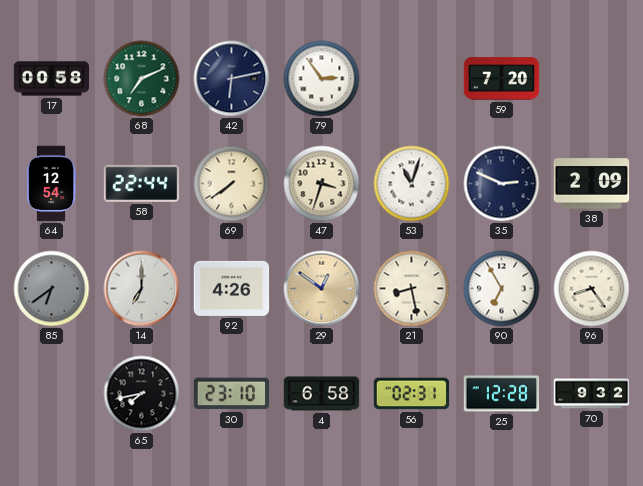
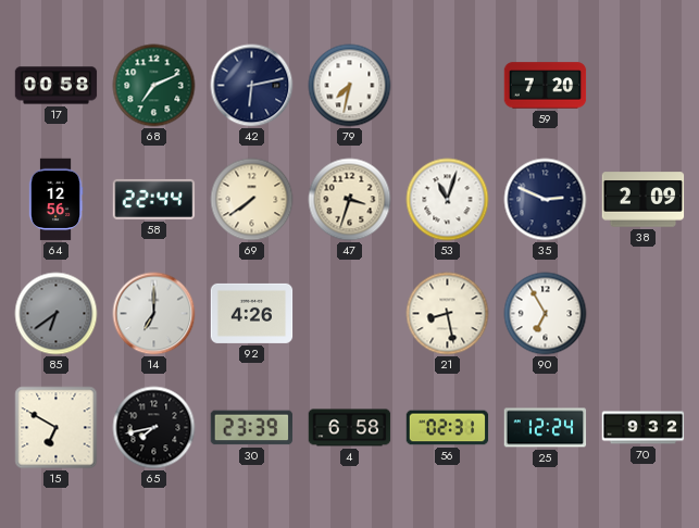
79: 2:54 -> 7:32
64: 12:54 -> 12:56
29: 12:51 -> none
96: 8:24 -> none
15: none -> 6:50
30: 23:10 -> 23:39
25: 12:28 -> 12:24
